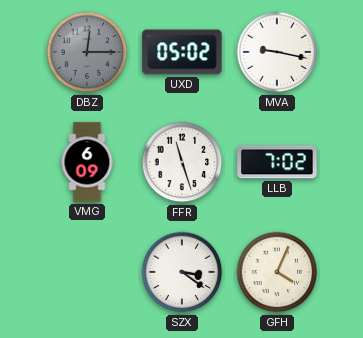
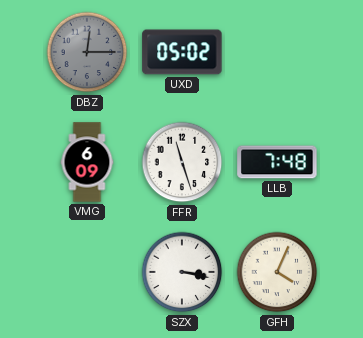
MVA: 9:17 -> none
LLB: 7:02 -> 7:48
SZX: 3:21 -> 3:17
